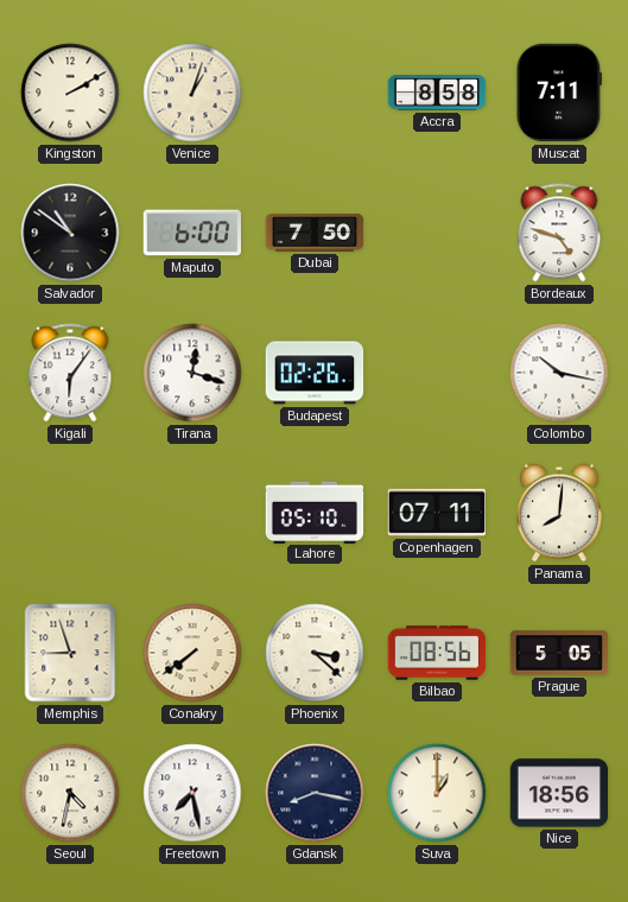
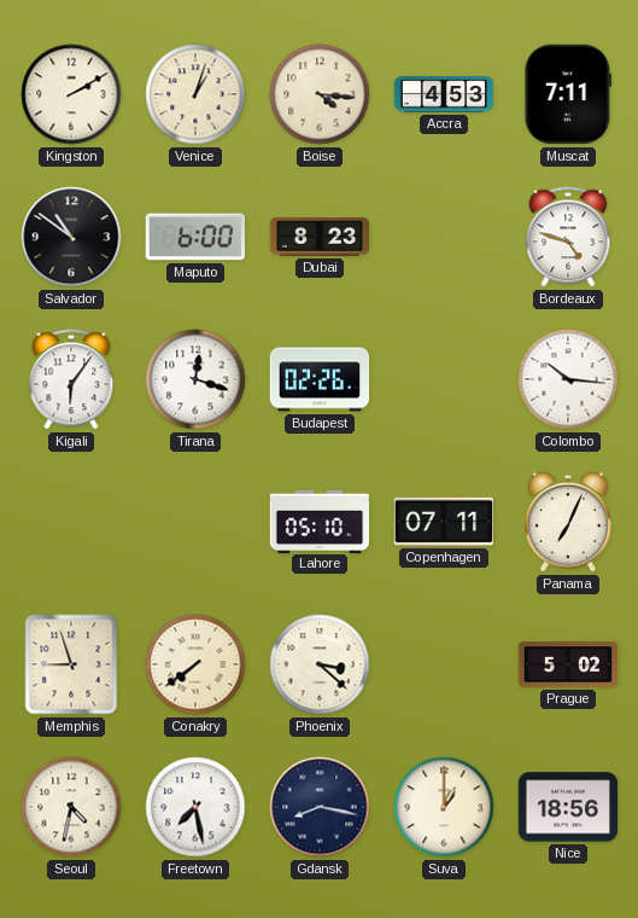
Boise: none -> 4:16
Accra: 8:58 -> 4:53
Dubai: 7:50 -> 8:23
Colombo: 10:17 -> 10:16
Panama: 8:01 -> 7:04
Bilbao: 08:56 -> none
Prague: 5:05 -> 5:02
